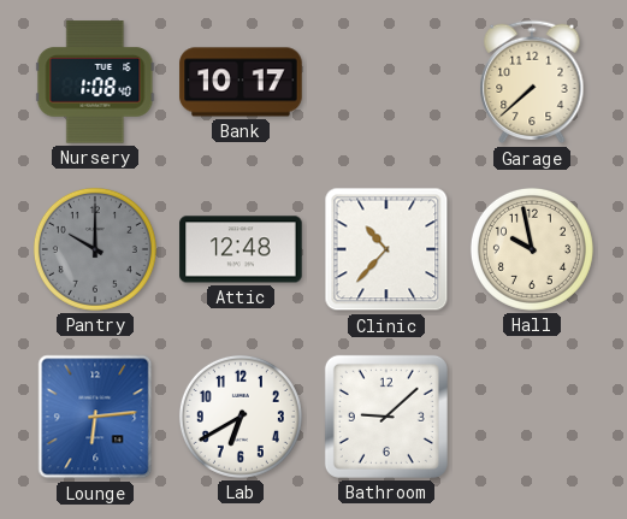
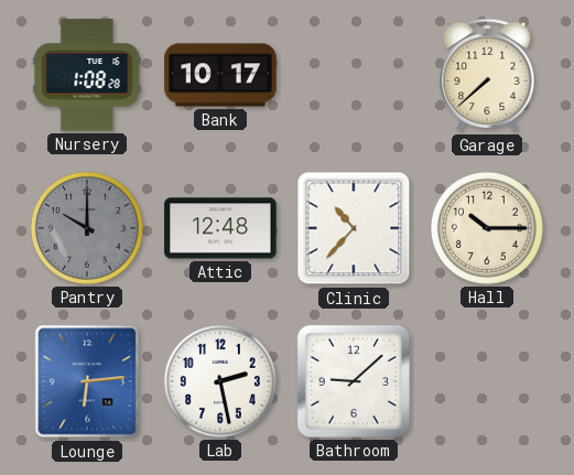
Nursery: 1:08:40 -> 1:08:28
Hall: 9:58 -> 10:15
Lab: 6:40 -> 2:28
